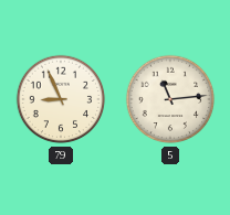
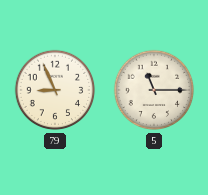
5: 11:14 -> 11:15
